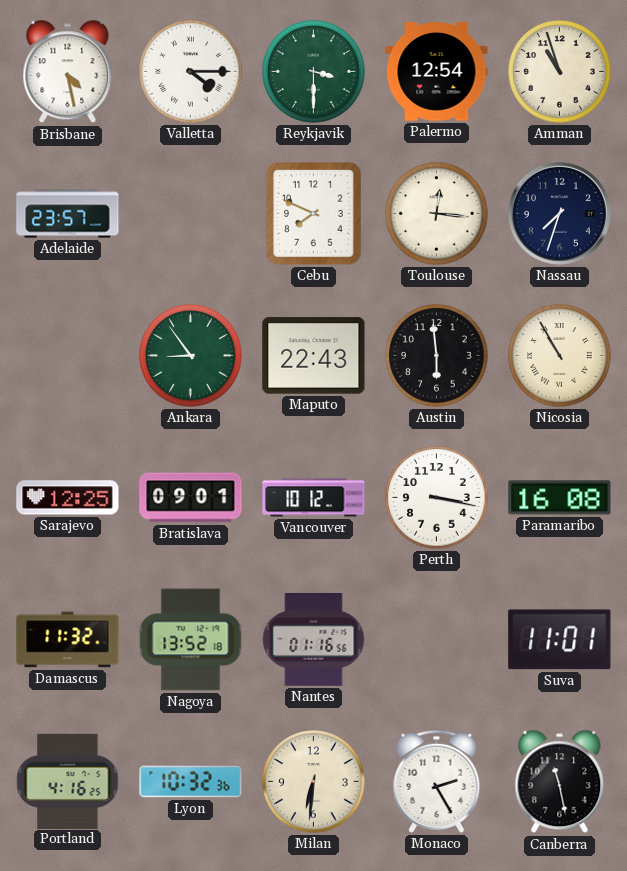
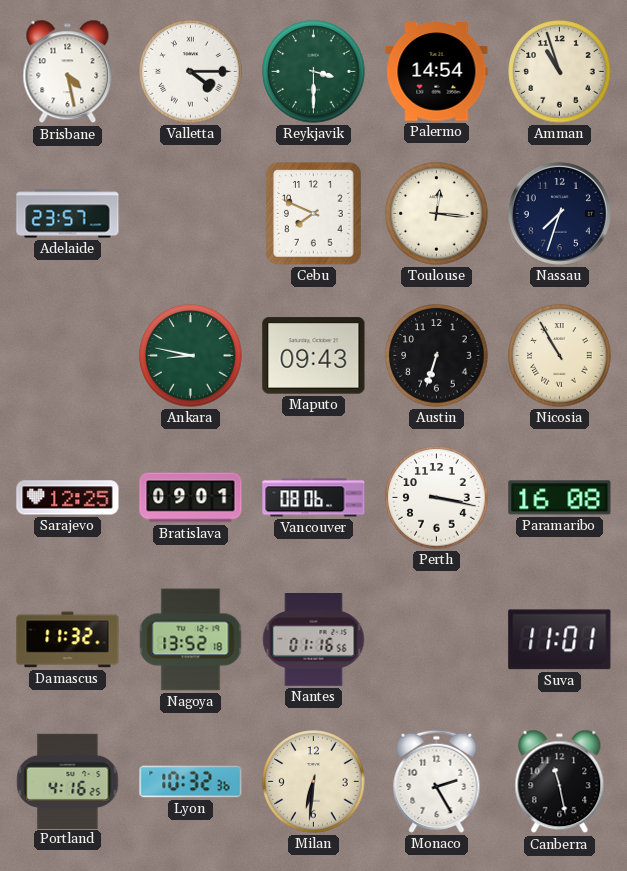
Palermo: 12:54 -> 14:54
Ankara: 8:54 -> 8:47
Maputo: 22:43 -> 09:43
Austin: 5:59 -> 6:33
Vancouver: 10:12 -> 08:06
